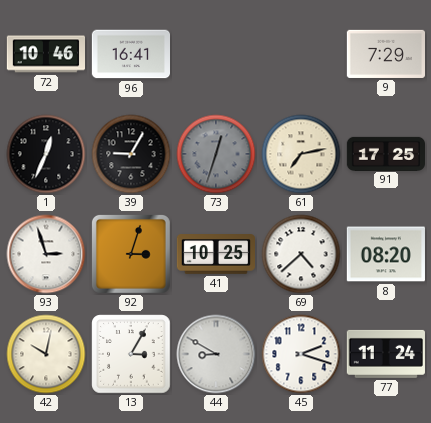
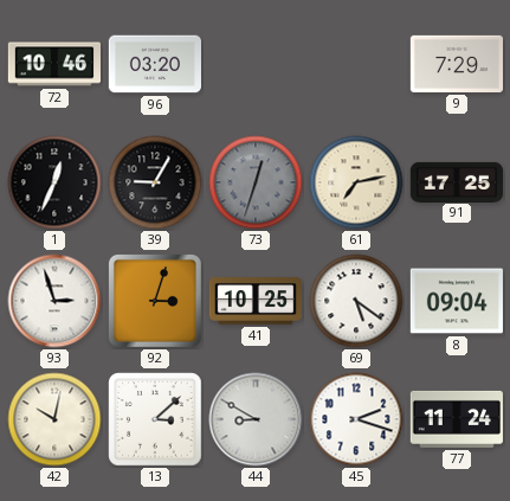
96: 16:41 -> 03:20
69: 4:38 -> 5:21
8: 08:20 -> 09:04
13: 3:05 -> 3:08
